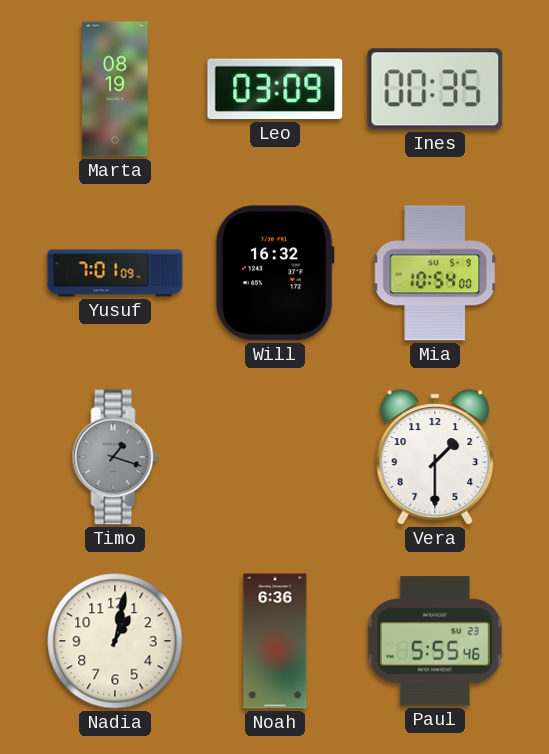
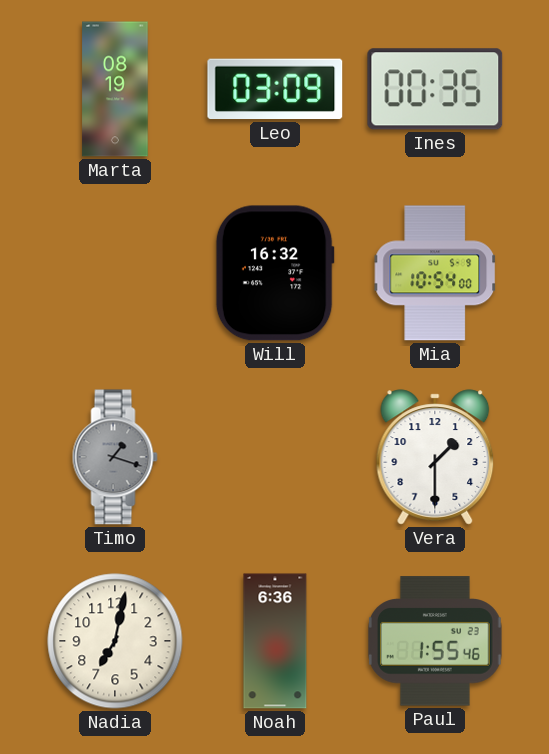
Yusuf: 7:01 -> none
Nadia: 1:02 -> 7:02
Paul: 5:55 -> 1:55
